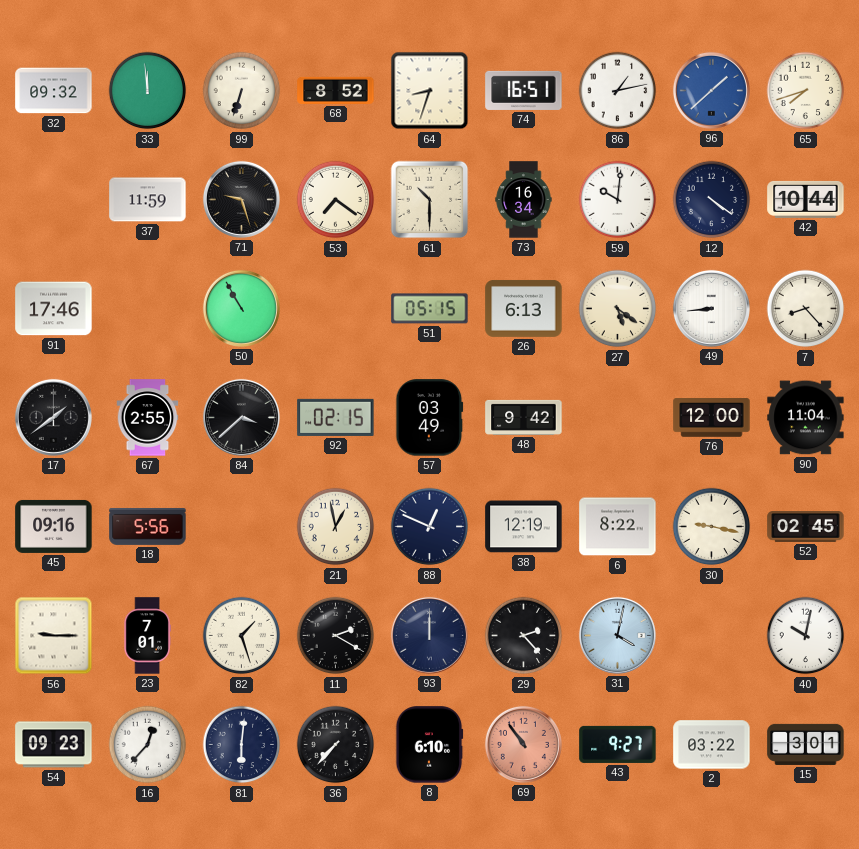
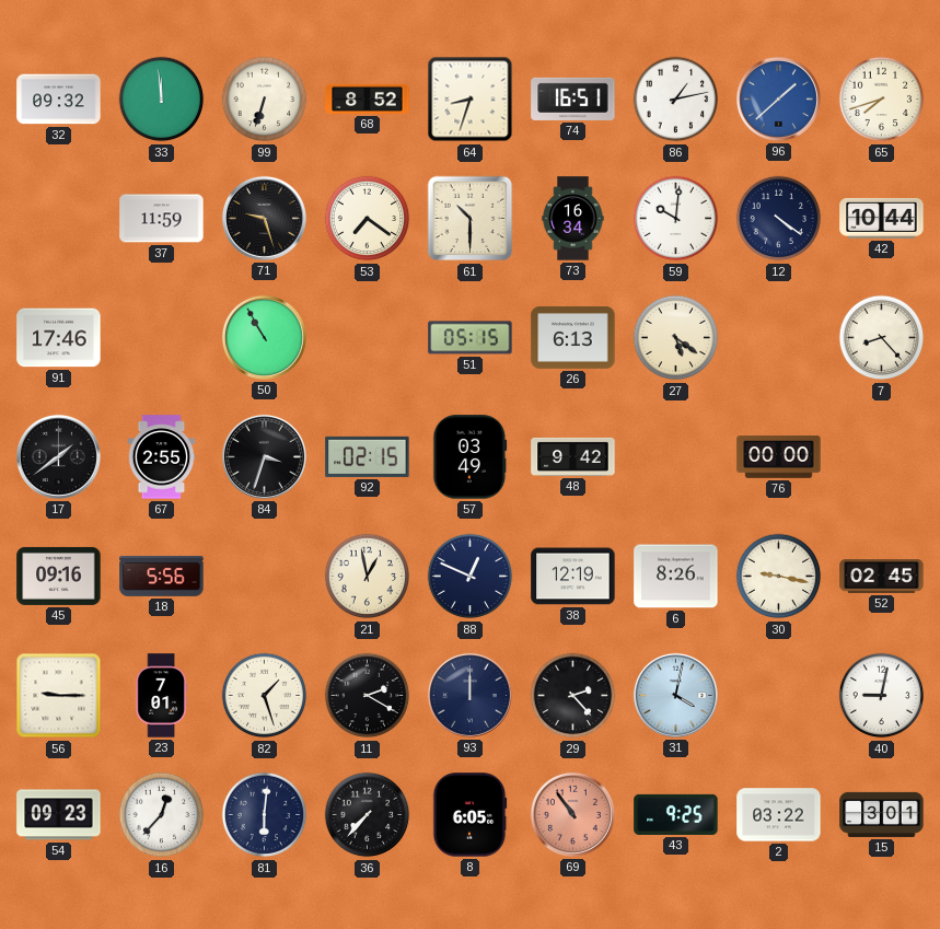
49: 8:44 -> none
84: 3:38 -> 3:33
76: 12:00 -> 00:00
90: 11:04 -> none
6: 8:22 -> 8:26
40: 10:02 -> 9:02
8: 6:10 -> 6:05
43: 9:27 -> 9:25
